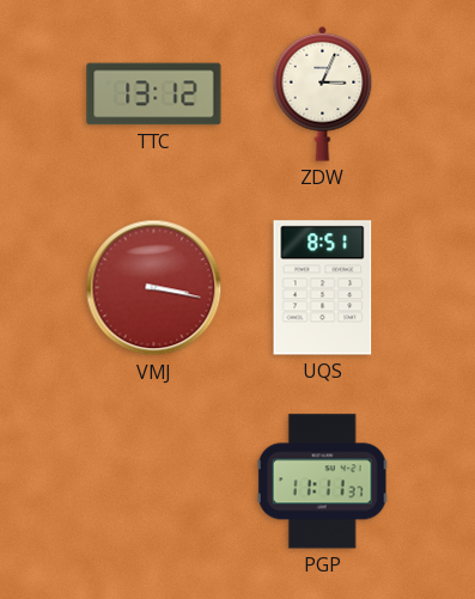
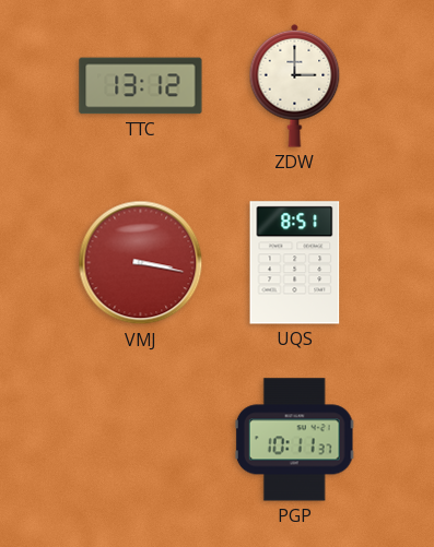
ZDW: 3:04 -> 3:00
PGP: 11:11 -> 10:11
